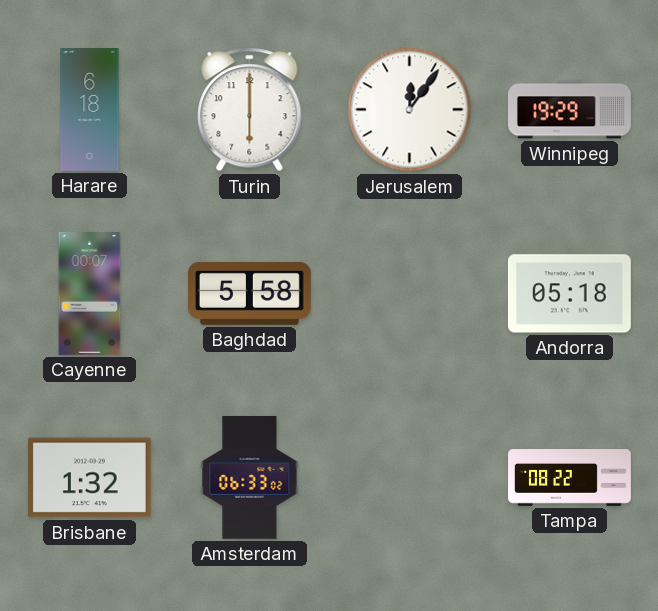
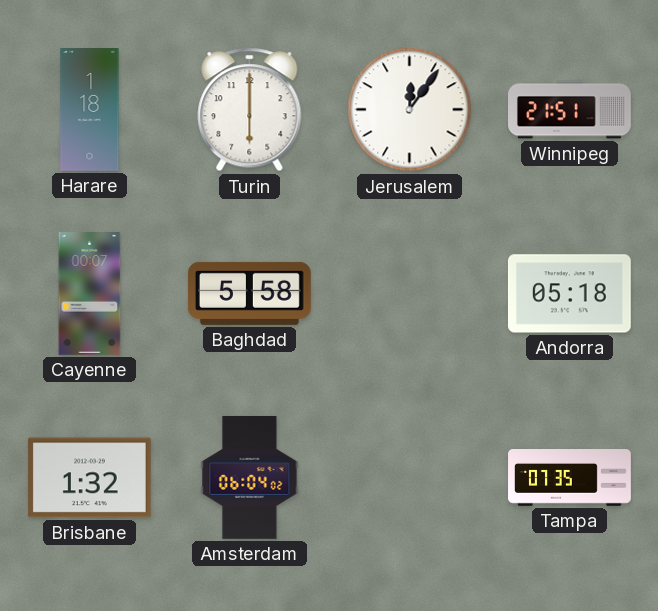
Harare: 6:18 -> 1:18
Winnipeg: 19:29 -> 21:51
Amsterdam: 06:33 -> 06:04
Tampa: 08:22 -> 07:35
